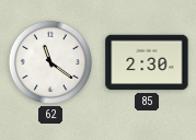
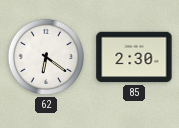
62: 11:21 -> 6:21
